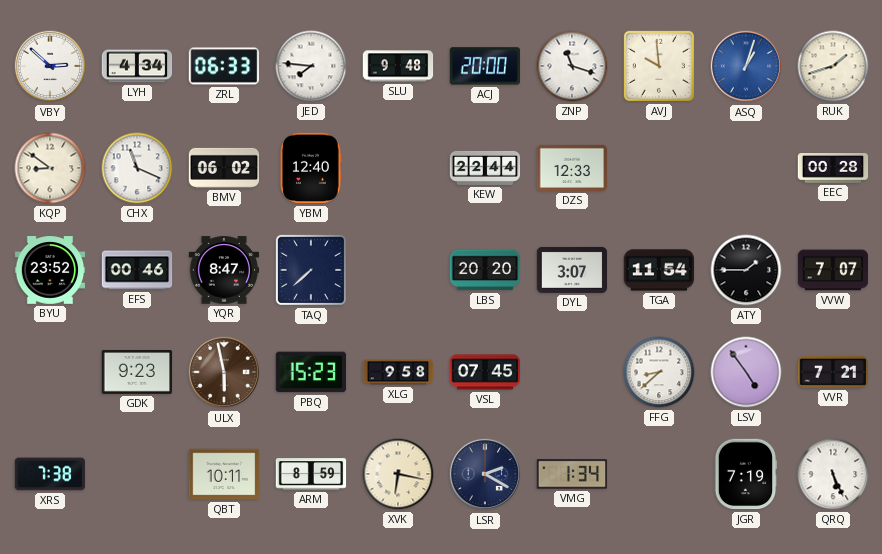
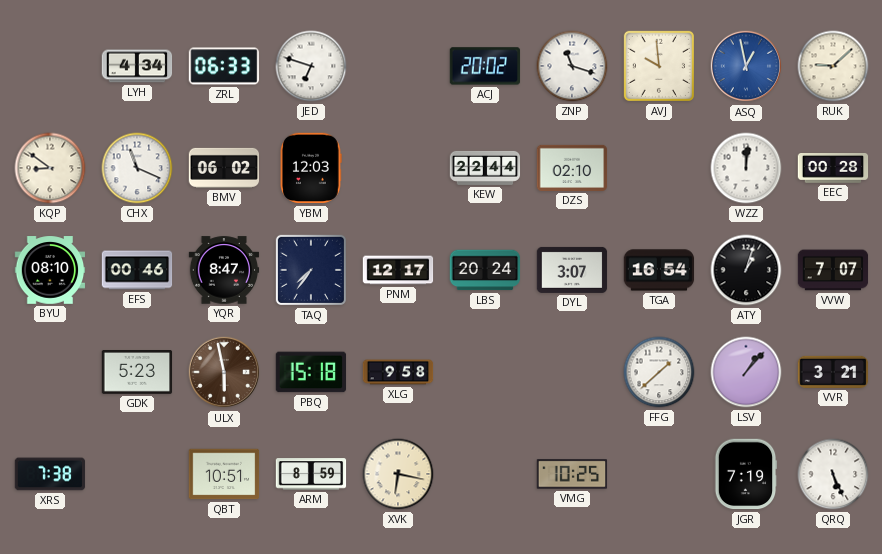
VBY: 2:52 -> none
JED: 7:46 -> 6:48
SLU: 9:48 -> none
ACJ: 20:00 -> 20:02
ASQ: 1:03 -> 12:58
RUK: 1:42 -> 9:08
YBM: 12:40 -> 12:03
DZS: 12:33 -> 02:10
WZZ: none -> 12:01
BYU: 23:52 -> 08:10
TAQ: 7:38 -> 7:36
PNM: none -> 12:17
LBS: 20:20 -> 20:24
TGA: 11:54 -> 16:54
ATY: 1:45 -> 1:03
GDK: 9:23 -> 5:23
PBQ: 15:23 -> 15:18
VSL: 07:45 -> none
FFG: 8:38 -> 1:38
LSV: 4:54 -> 1:07
VVR: 7:21 -> 3:21
QBT: 10:11 -> 10:51
LSR: 2:20 -> none
VMG: 1:34 -> 10:25
